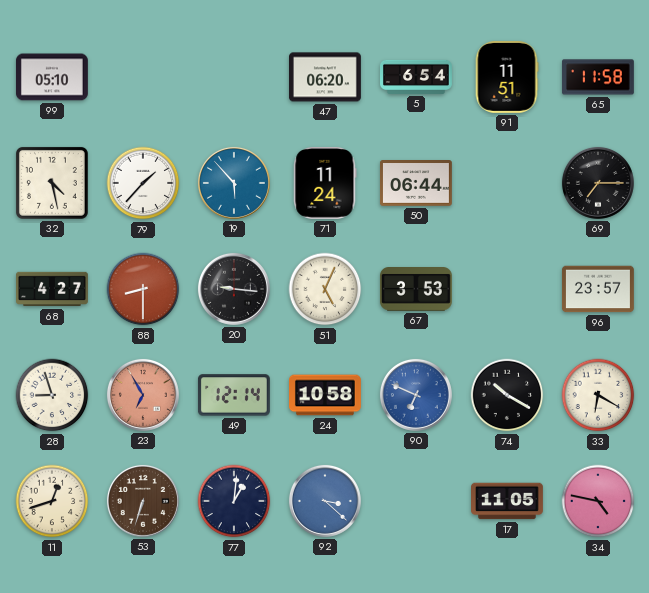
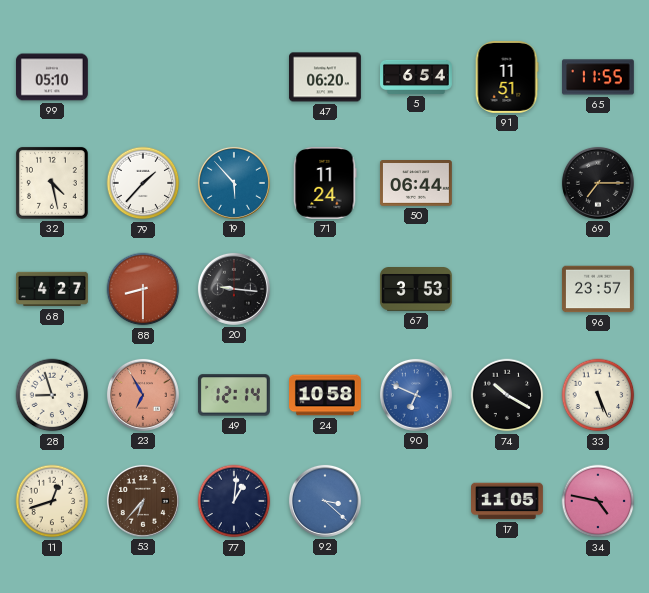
65: 11:58 -> 11:55
51: 5:04 -> none
33: 6:20 -> 5:26
53: 6:33 -> 6:37
